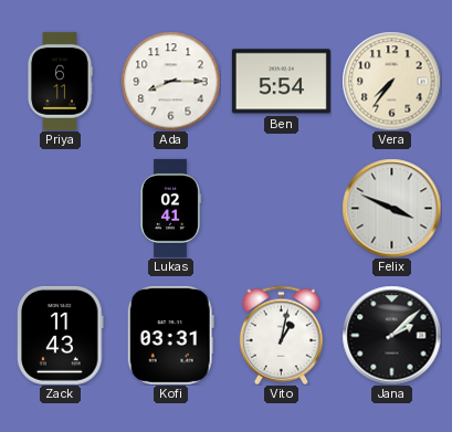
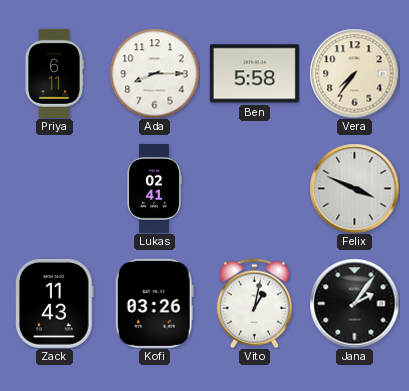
Ben: 5:54 -> 5:58
Kofi: 03:31 -> 03:26
Jana: 2:08 -> 2:06
